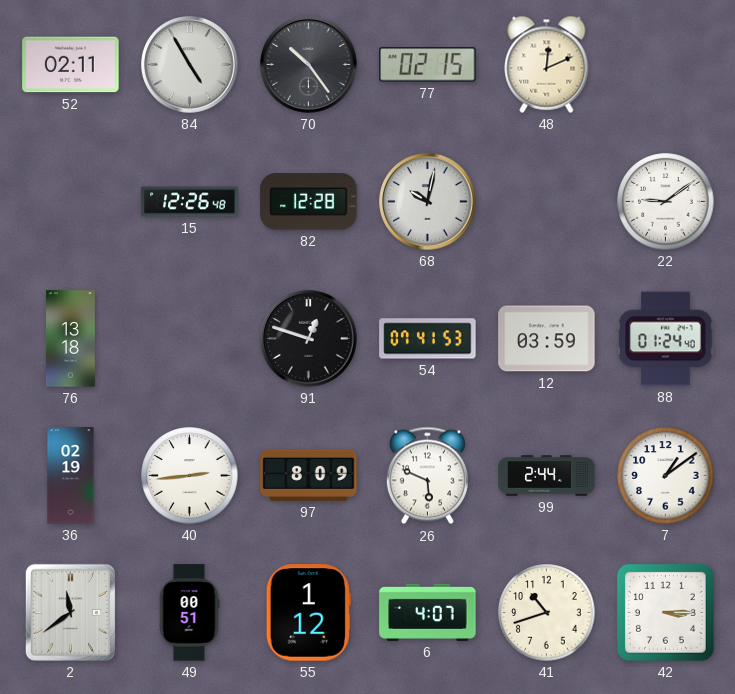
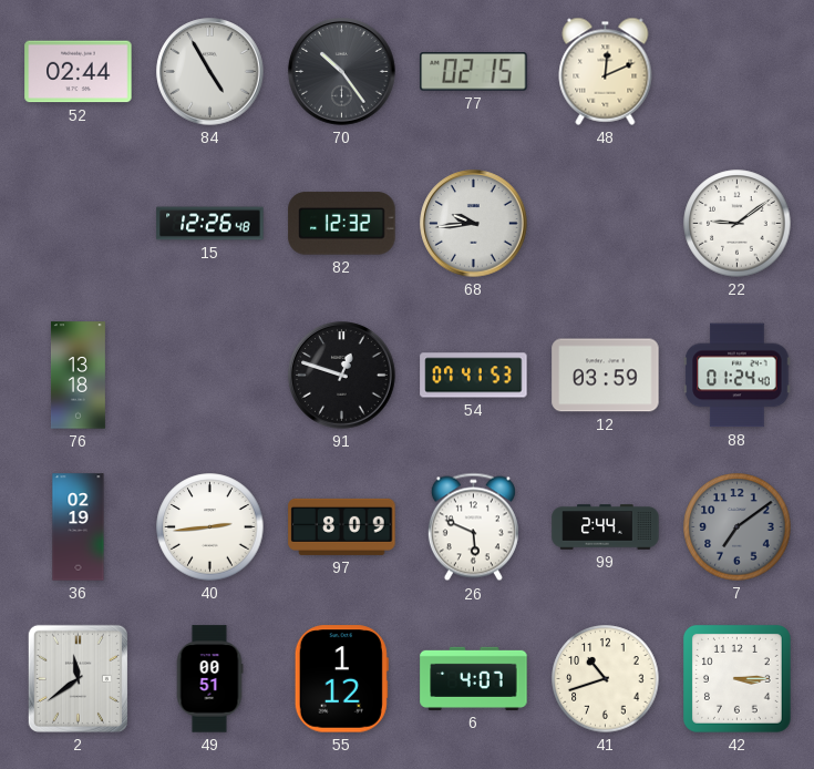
52: 02:11 -> 02:44
82: 12:28 -> 12:32
68: 10:02 -> 9:44
7: 1:09 -> 7:09
7 dial: white -> grey
